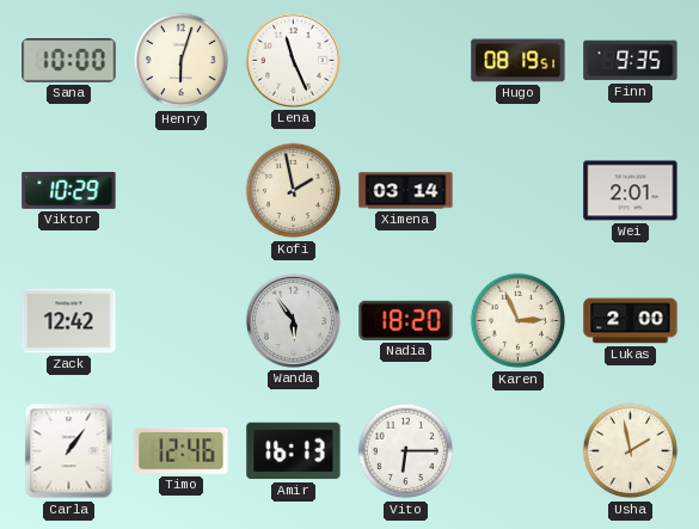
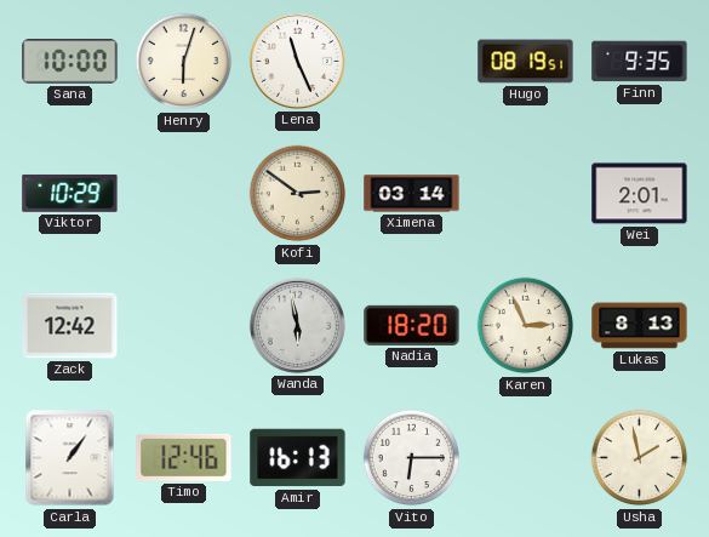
Kofi: 1:58 -> 2:51
Wanda: 5:54 -> 5:58
Lukas: 2:00 -> 8:13
